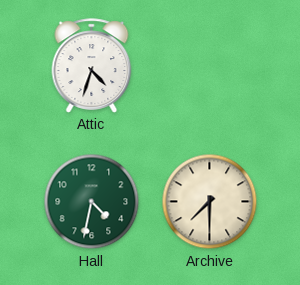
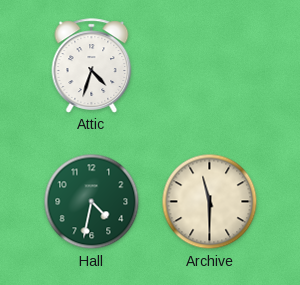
Archive: 7:30 -> 11:30
